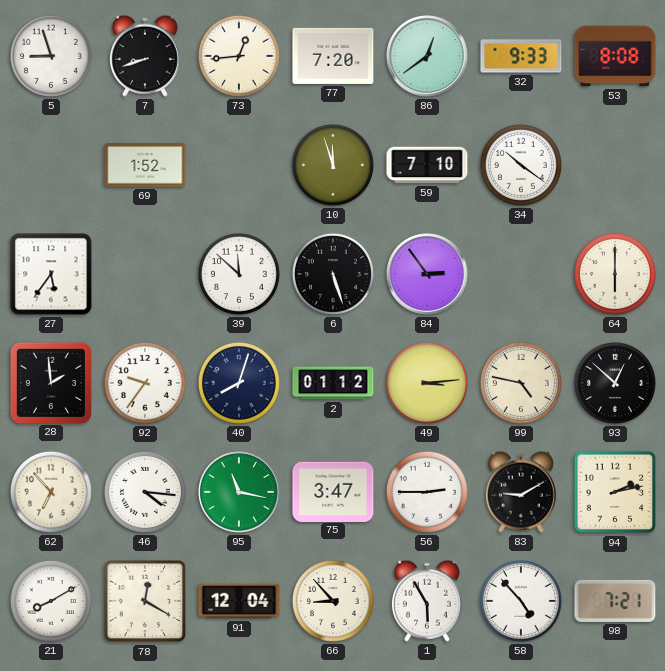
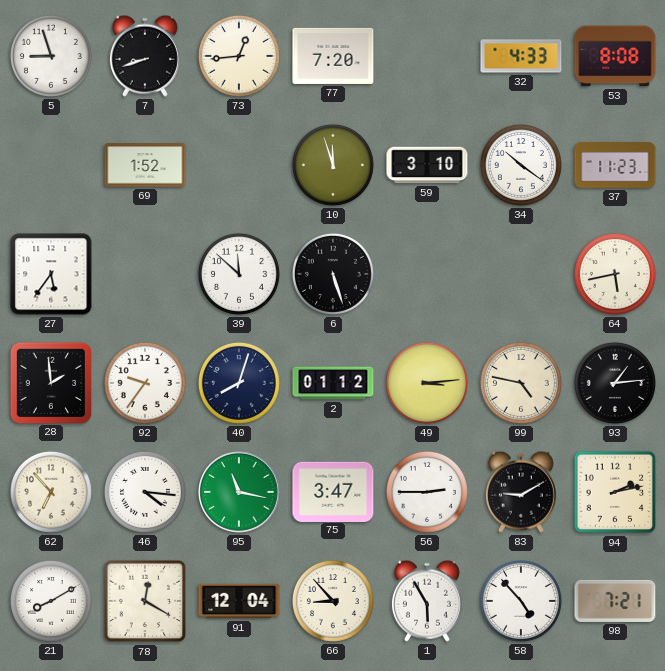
86: 12:39 -> none
32: 9:33 -> 4:33
59: 7:10 -> 3:10
37: none -> 11:23
84: 2:54 -> none
64: 6:00 -> 5:43
93: 12:52 -> 1:14
